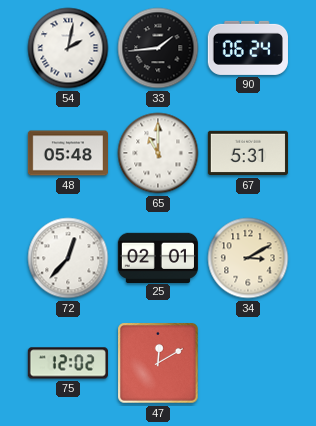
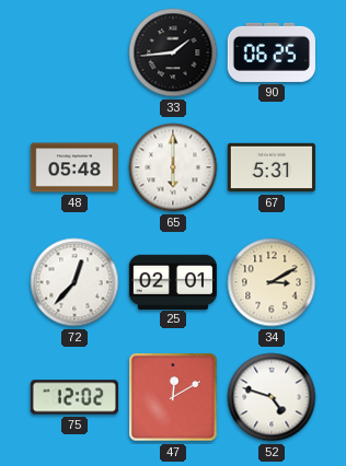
54: 2:02 -> none
90: 06:24 -> 06:25
65: 11:00 -> 6:00
52: none -> 4:48
